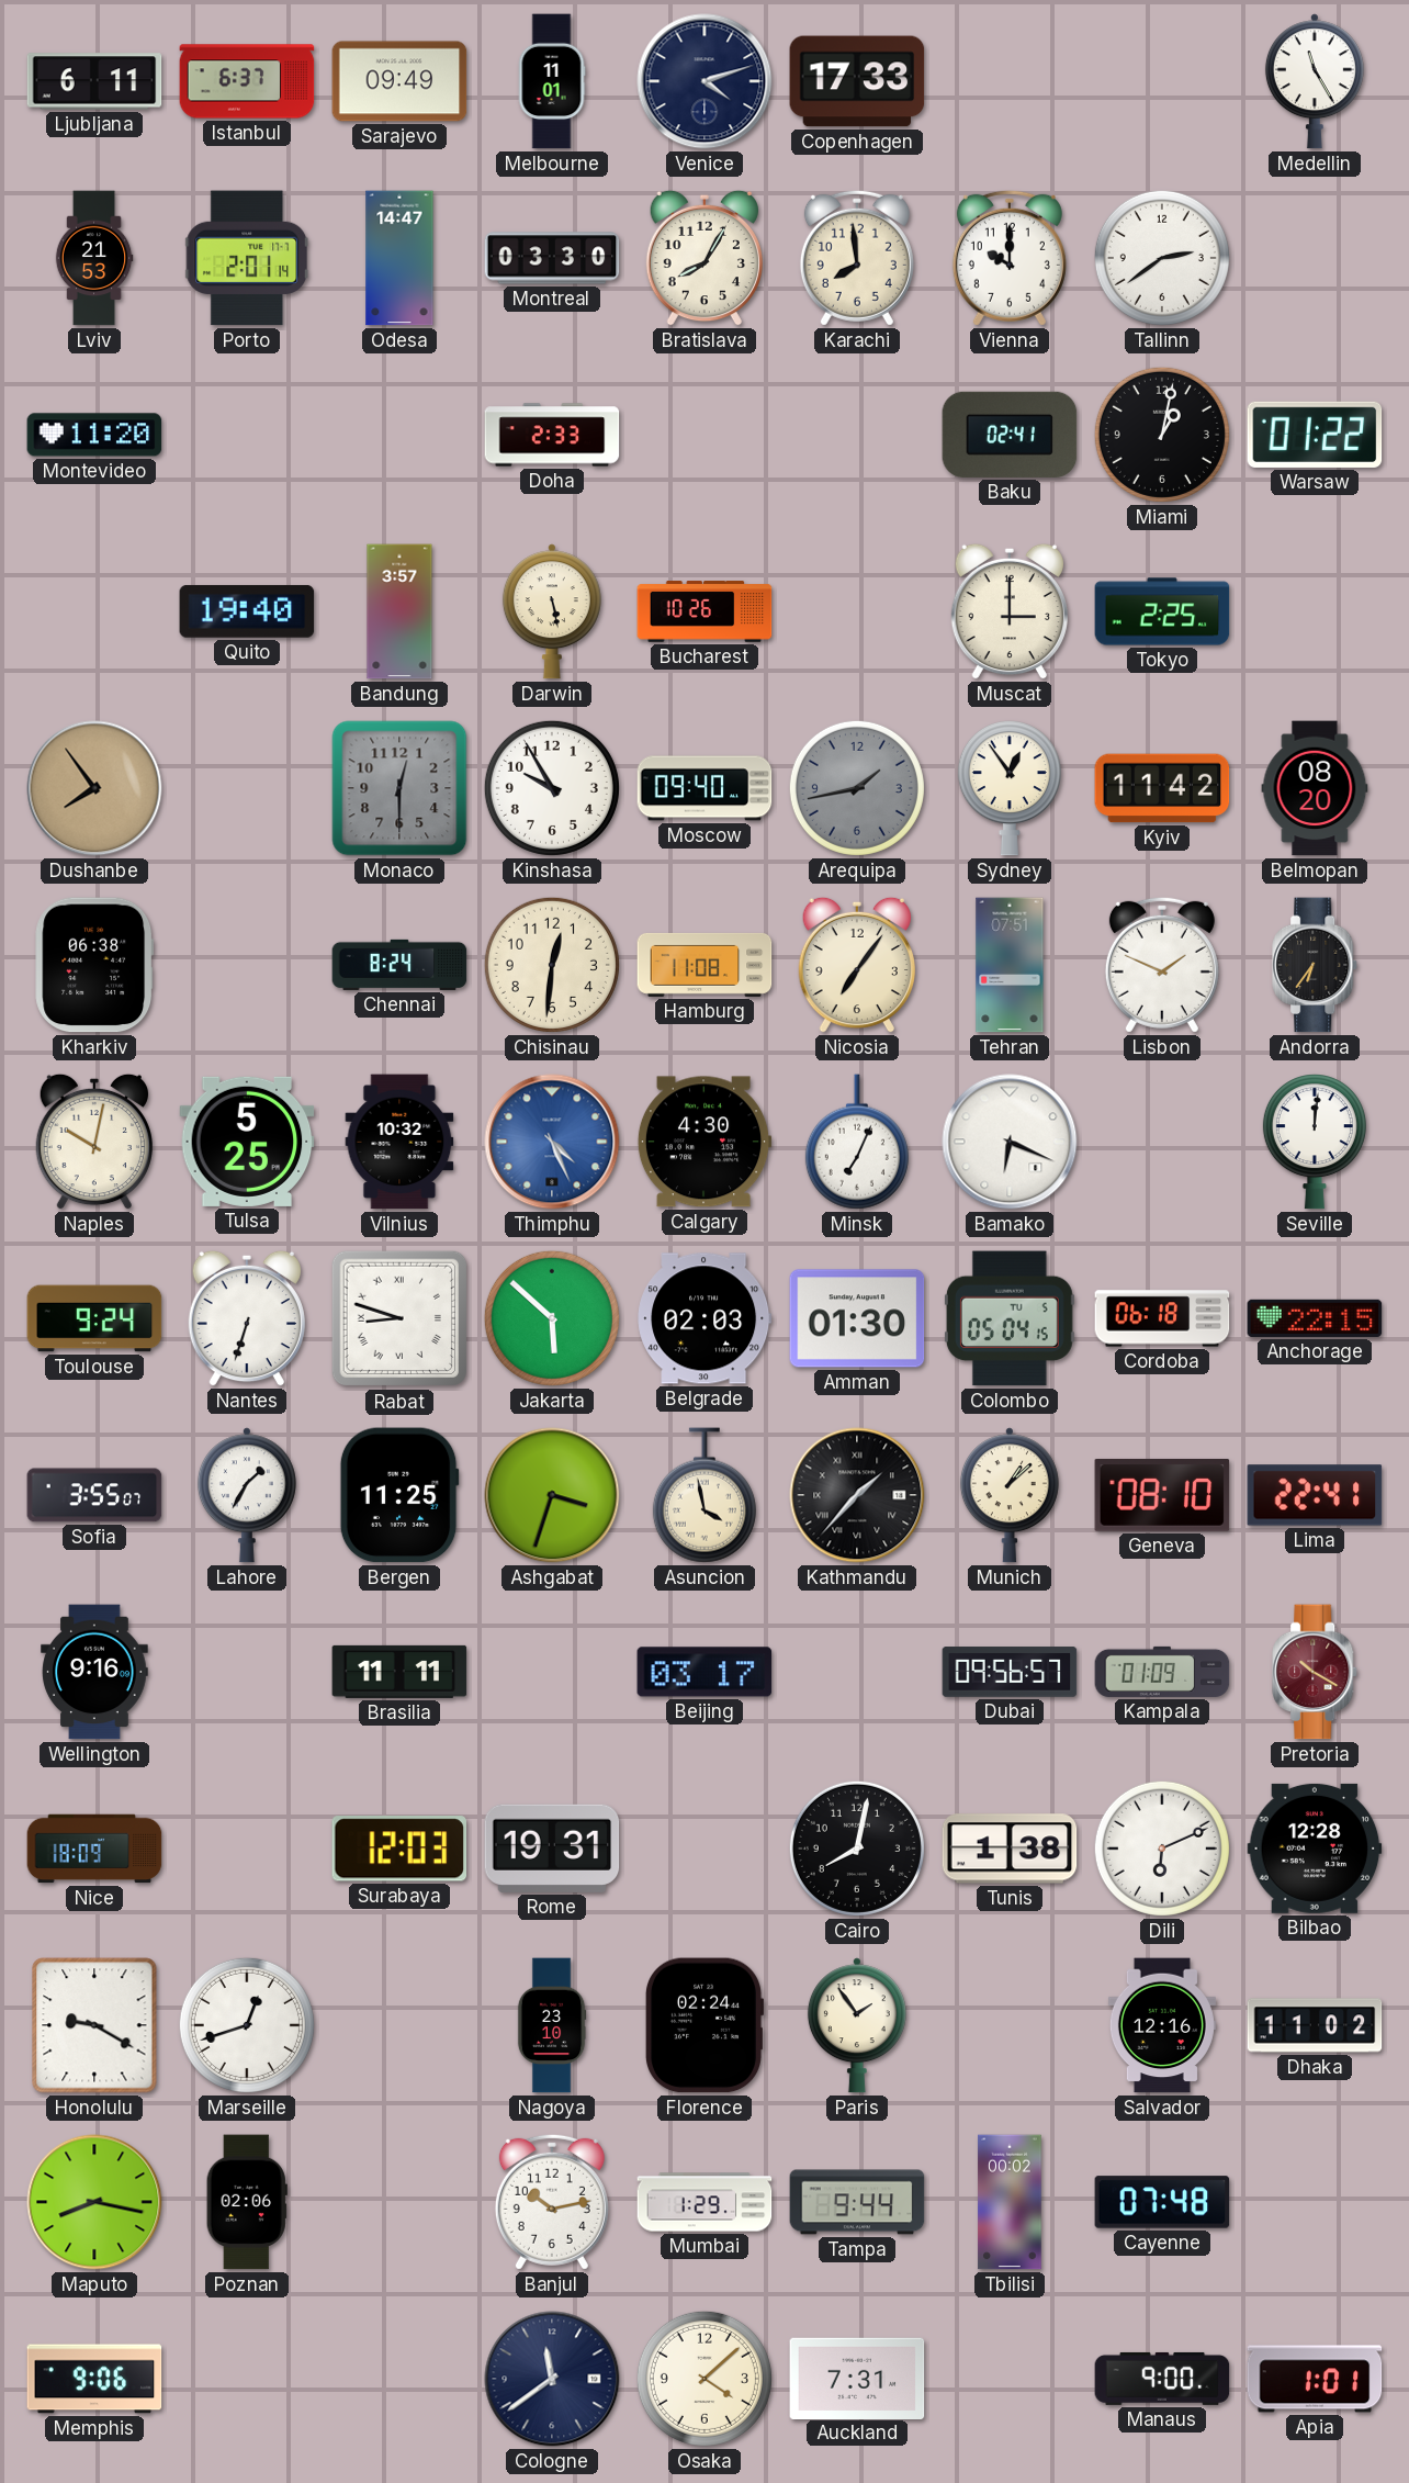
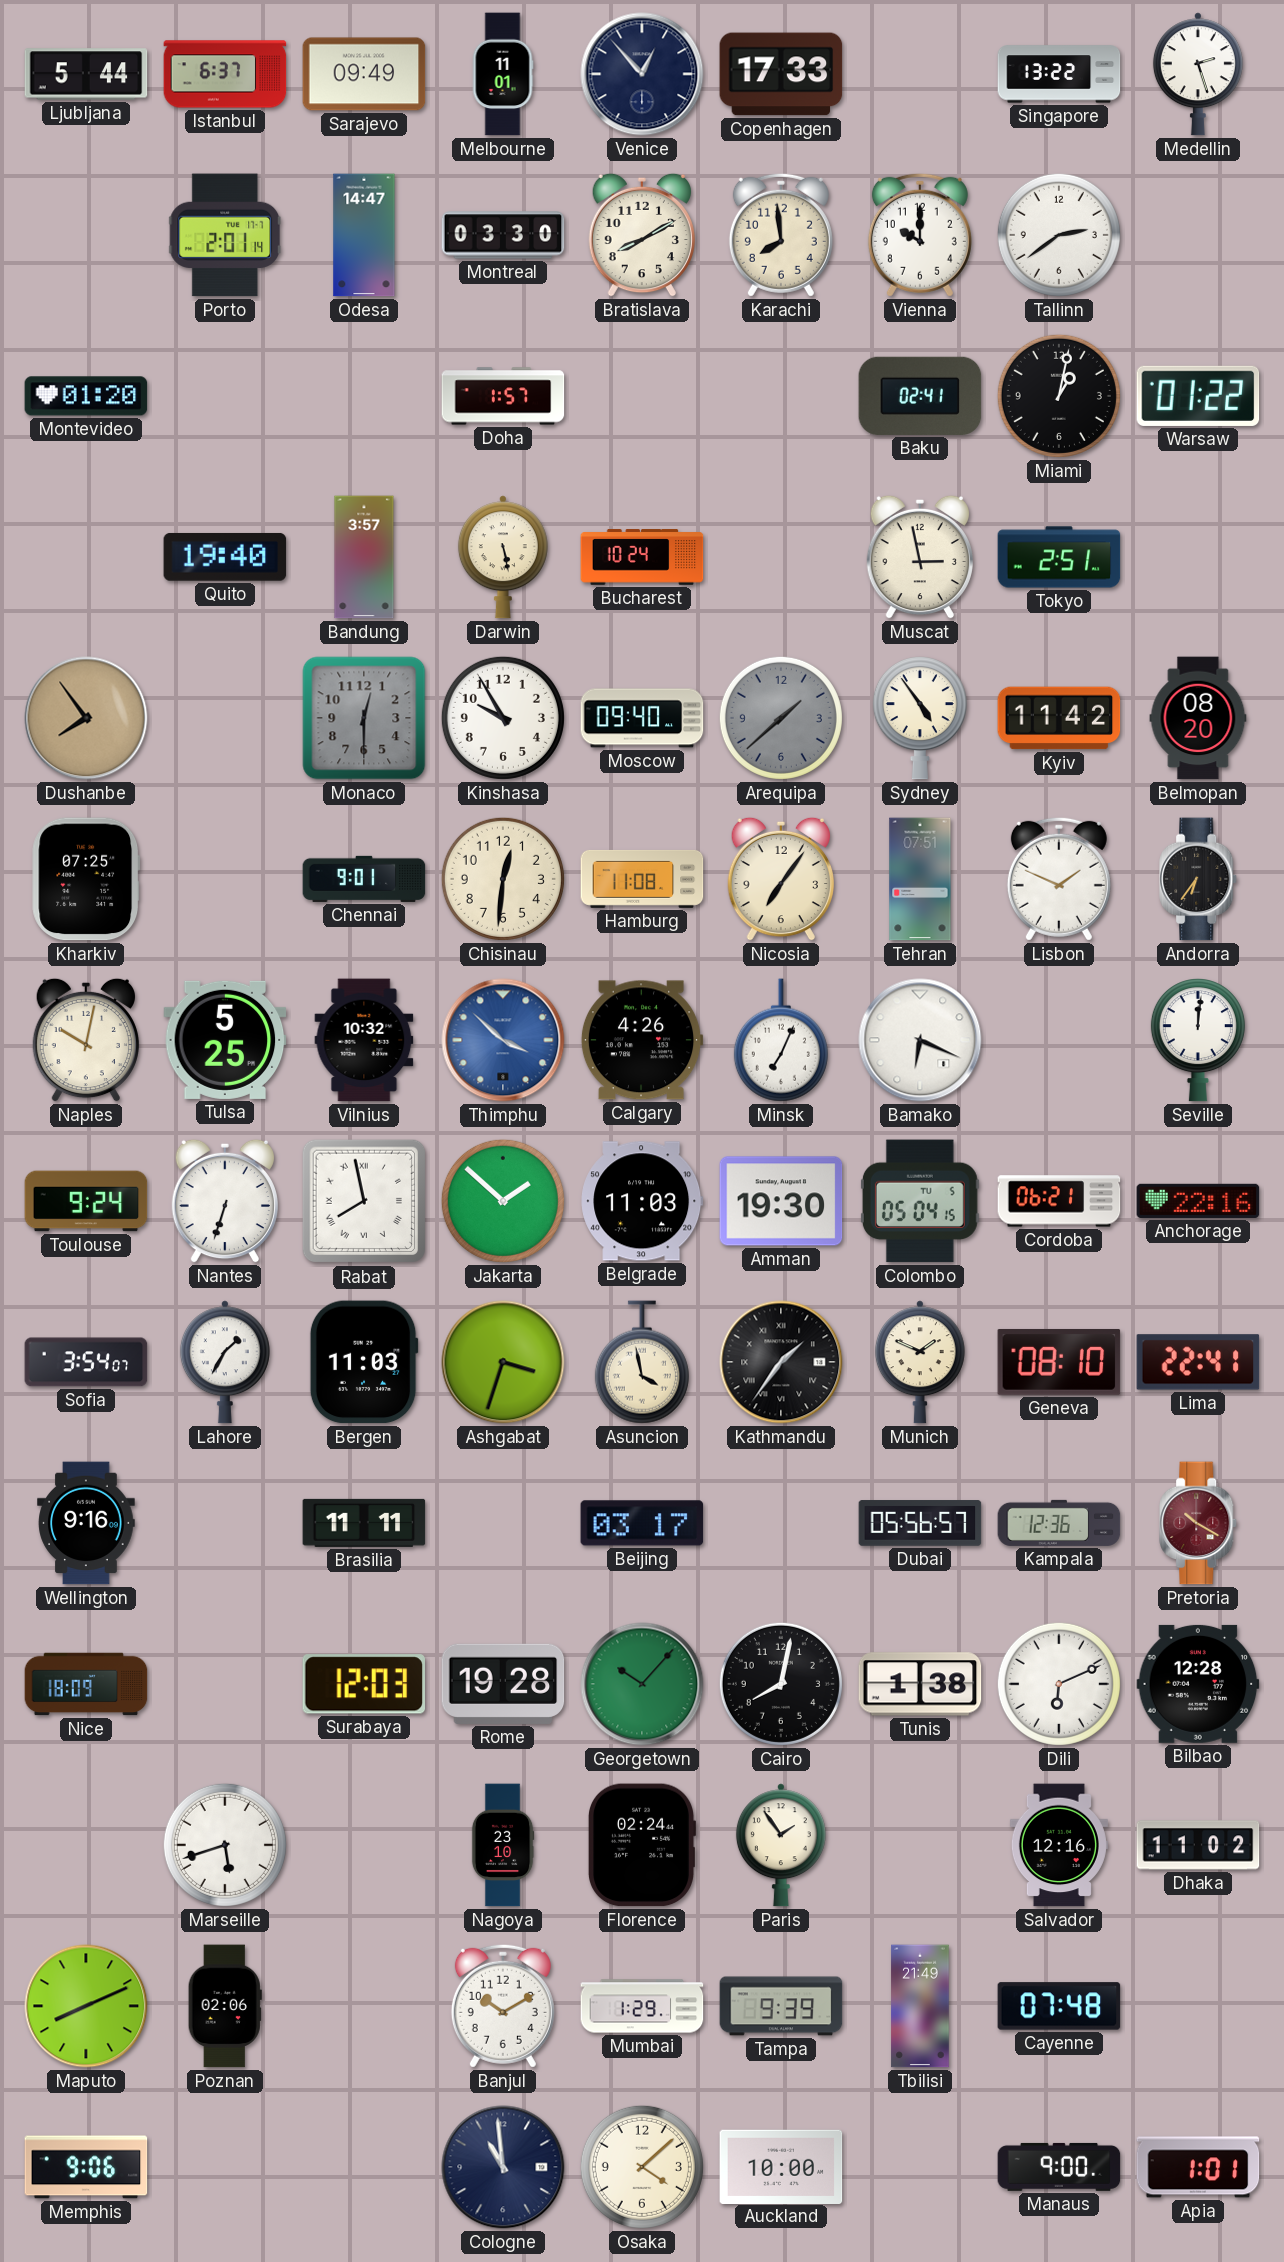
Ljubljana: 6:11 -> 5:44
Venice: 4:12 -> 12:53
Singapore: none -> 13:22
Medellin: 11:25 -> 2:27
Lviv: 21:53 -> none
Bratislava: 8:05 -> 8:10
Montevideo: 11:20 -> 01:20
Doha: 2:33 -> 1:57
Bucharest: 10:26 -> 10:24
Muscat: 3:00 -> 2:58
Tokyo: 2:25 -> 2:51
Arequipa: 1:43 -> 1:38
Sydney: 12:54 -> 4:54
Kharkiv: 06:38 -> 07:25
Chennai: 8:24 -> 9:01
Thimphu: 4:26 -> 3:52
Calgary: 4:30 -> 4:26
Rabat: 8:48 -> 7:58
Jakarta: 5:52 -> 1:52
Belgrade: 02:03 -> 11:03
Amman: 01:30 -> 19:30
Cordoba: 06:18 -> 06:21
Anchorage: 22:15 -> 22:16
Sofia: 3:55 -> 3:54
Bergen: 11:25 -> 11:03
Kathmandu: 1:37 -> 1:36
Munich: 1:08 -> 1:49
Dubai: 09:56 -> 05:56
Kampala: 01:09 -> 12:36
Rome: 19:31 -> 19:28
Georgetown: none -> 10:07
Honolulu: 9:20 -> none
Marseille: 12:42 -> 5:42
Maputo: 8:17 -> 8:11
Banjul: 10:13 -> 10:10
Tampa: 9:44 -> 9:39
Tbilisi: 00:02 -> 21:49
Cologne: 11:39 -> 10:59
Auckland: 7:31 -> 10:00
